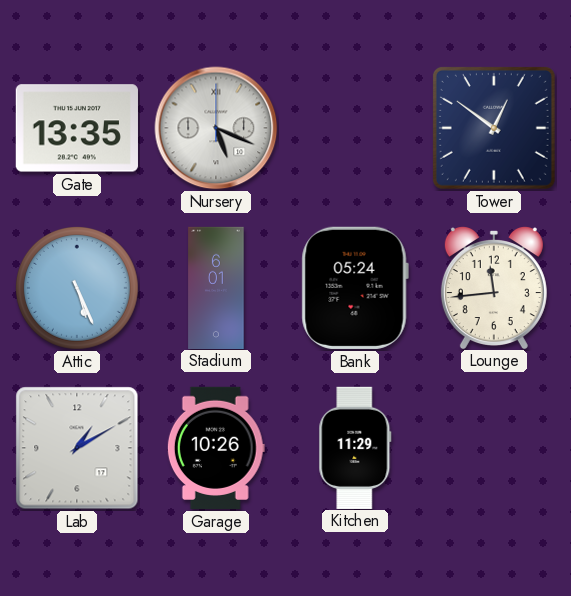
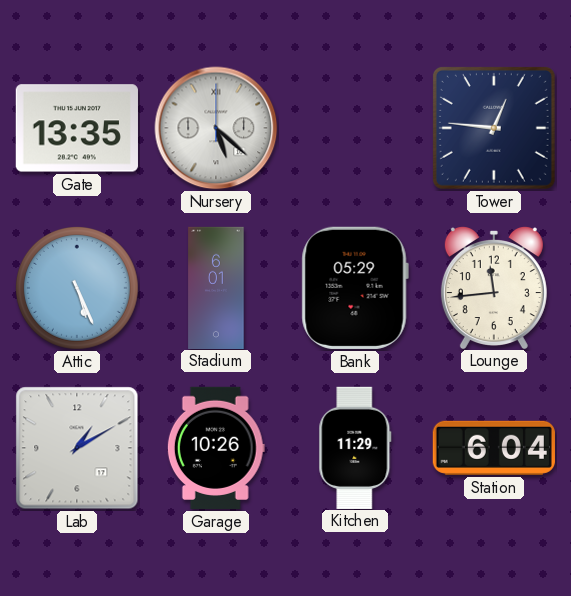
Nursery: 5:19 -> 5:22
Tower: 12:51 -> 12:46
Bank: 05:24 -> 05:29
Station: none -> 6:04
